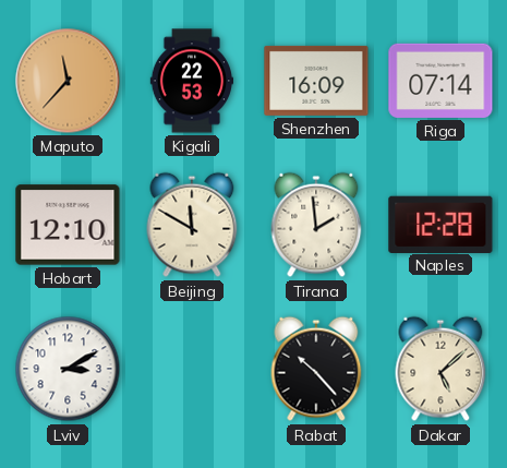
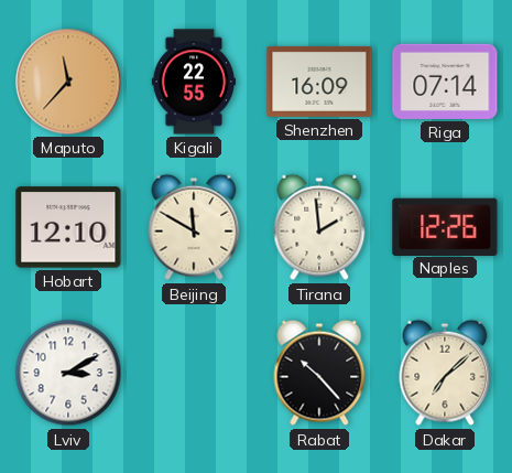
Kigali: 22:53 -> 22:55
Naples: 12:28 -> 12:26
Dakar: 5:08 -> 7:08
